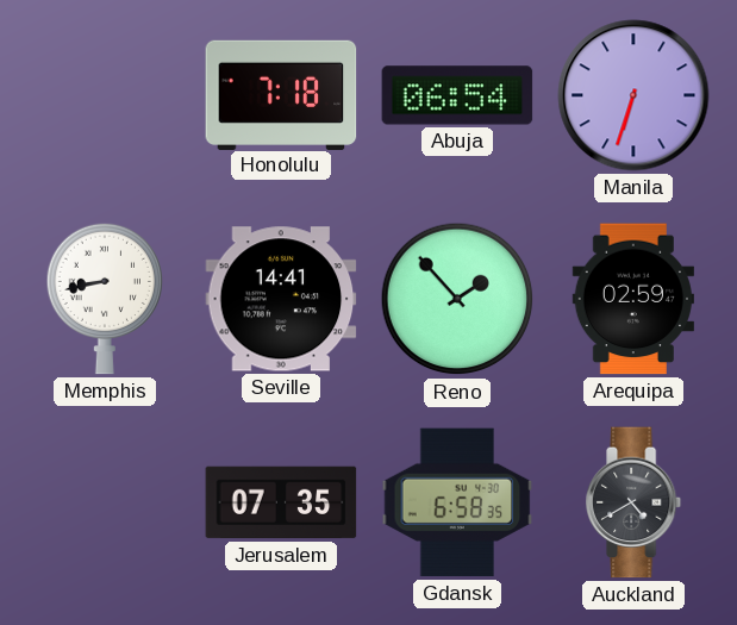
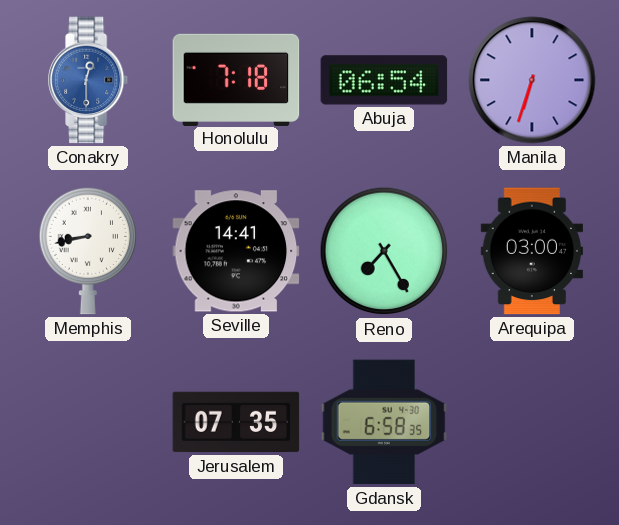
Conakry: none -> 12:30
Reno: 1:53 -> 7:25
Arequipa: 02:59 -> 03:00
Auckland: 4:40 -> none
